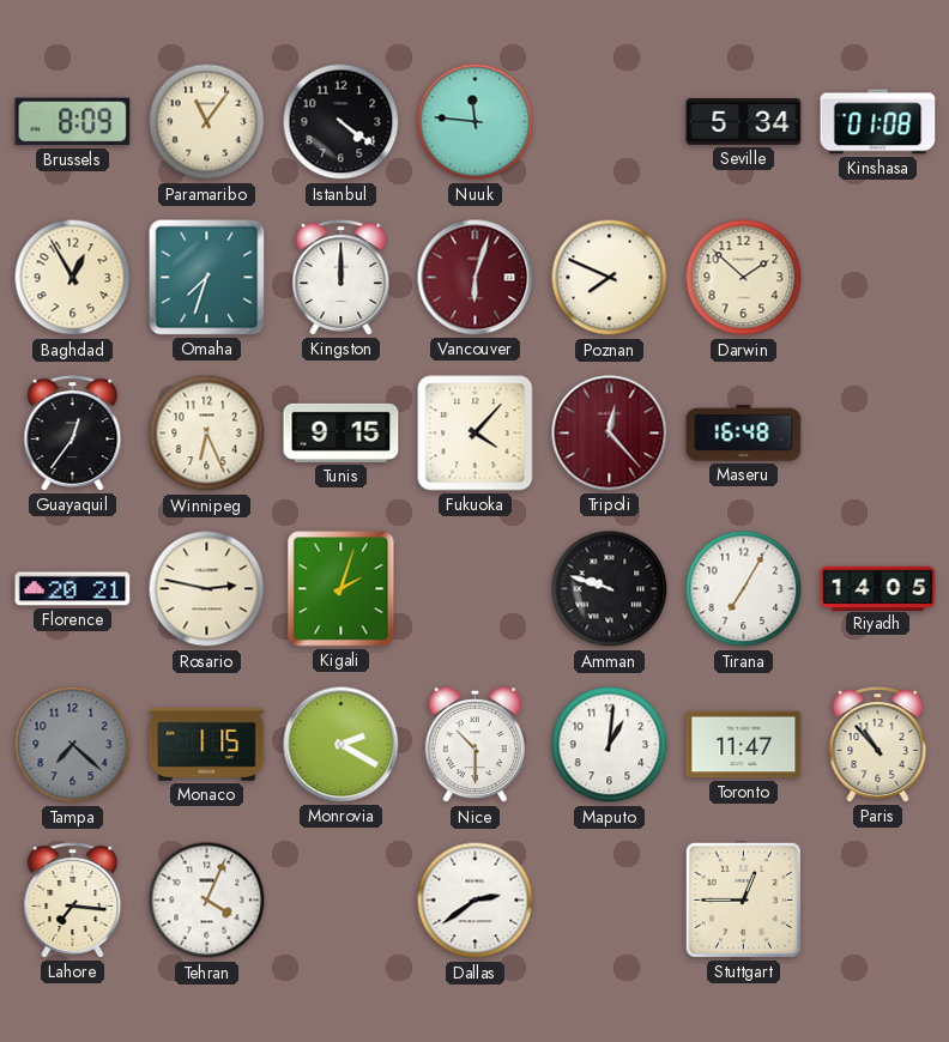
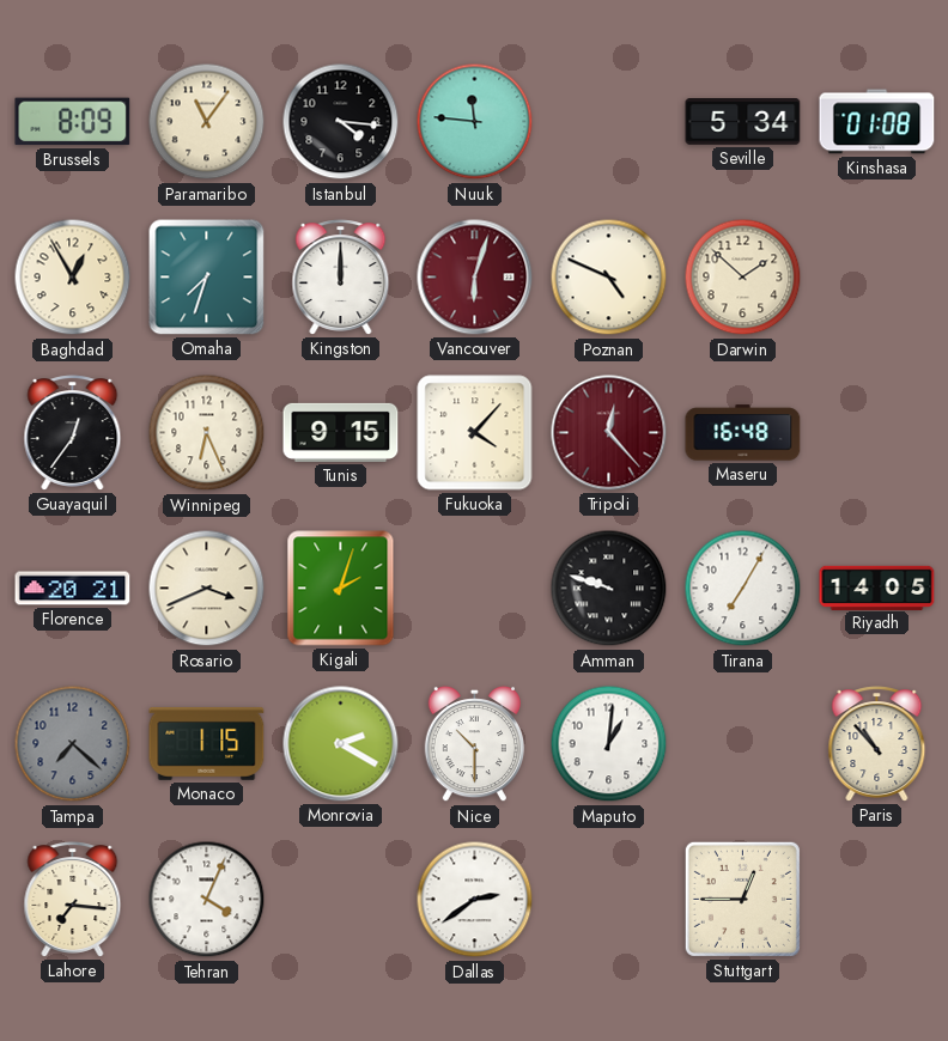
Istanbul: 4:21 -> 4:16
Poznan: 7:49 -> 4:49
Rosario: 2:47 -> 3:41
Toronto: 11:47 -> none
